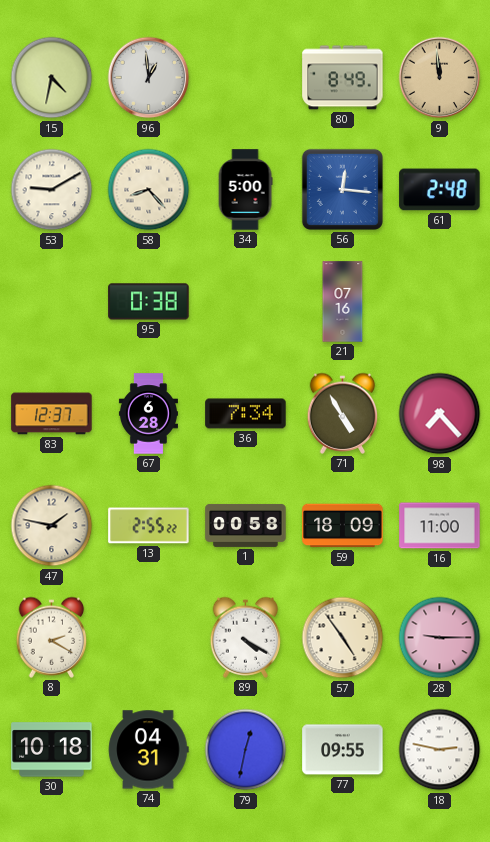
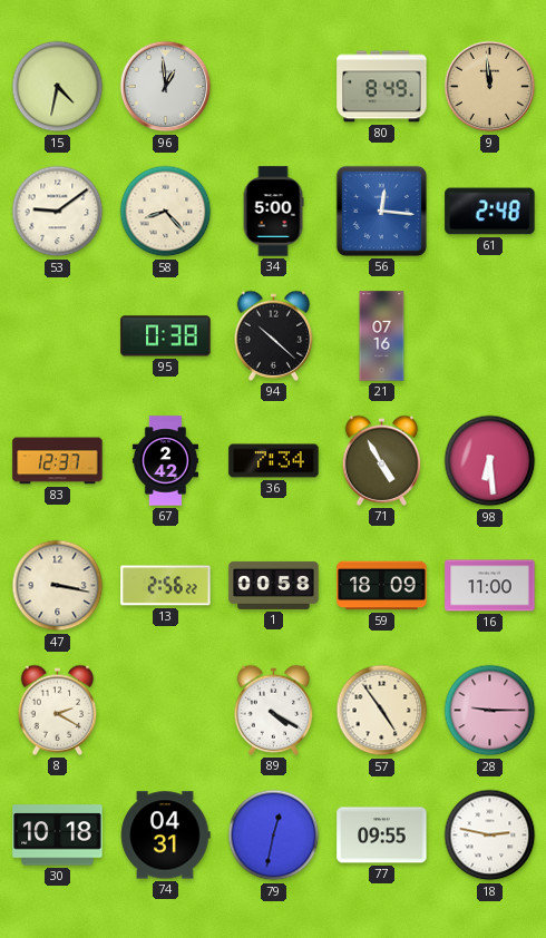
53: 9:10 -> 9:09
94: none -> 10:22
67: 6:28 -> 2:42
98: 7:23 -> 6:29
47: 1:47 -> 3:17
13: 2:55 -> 2:56
